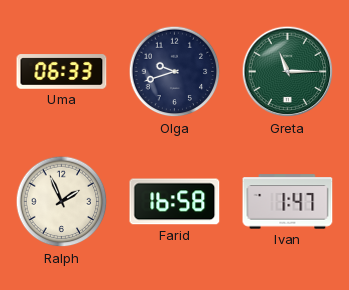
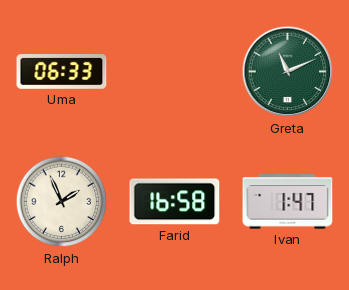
Olga: 9:42 -> none
Greta: 11:15 -> 11:11
